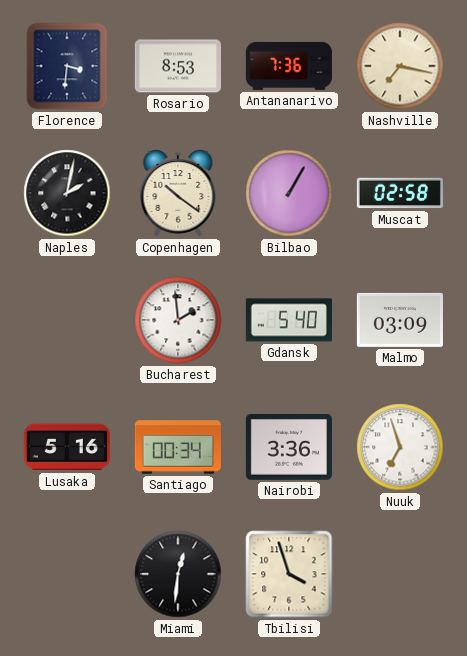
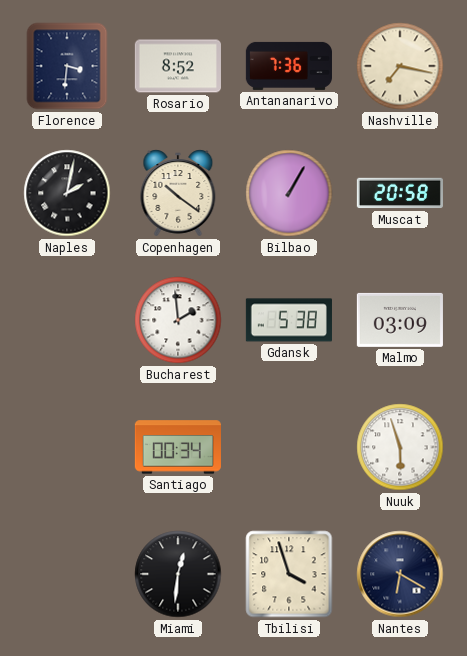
Rosario: 8:53 -> 8:52
Muscat: 02:58 -> 20:58
Gdansk: 5:40 -> 5:38
Lusaka: 5:16 -> none
Nairobi: 3:36 -> none
Nuuk: 6:57 -> 5:57
Nantes: none -> 6:20
